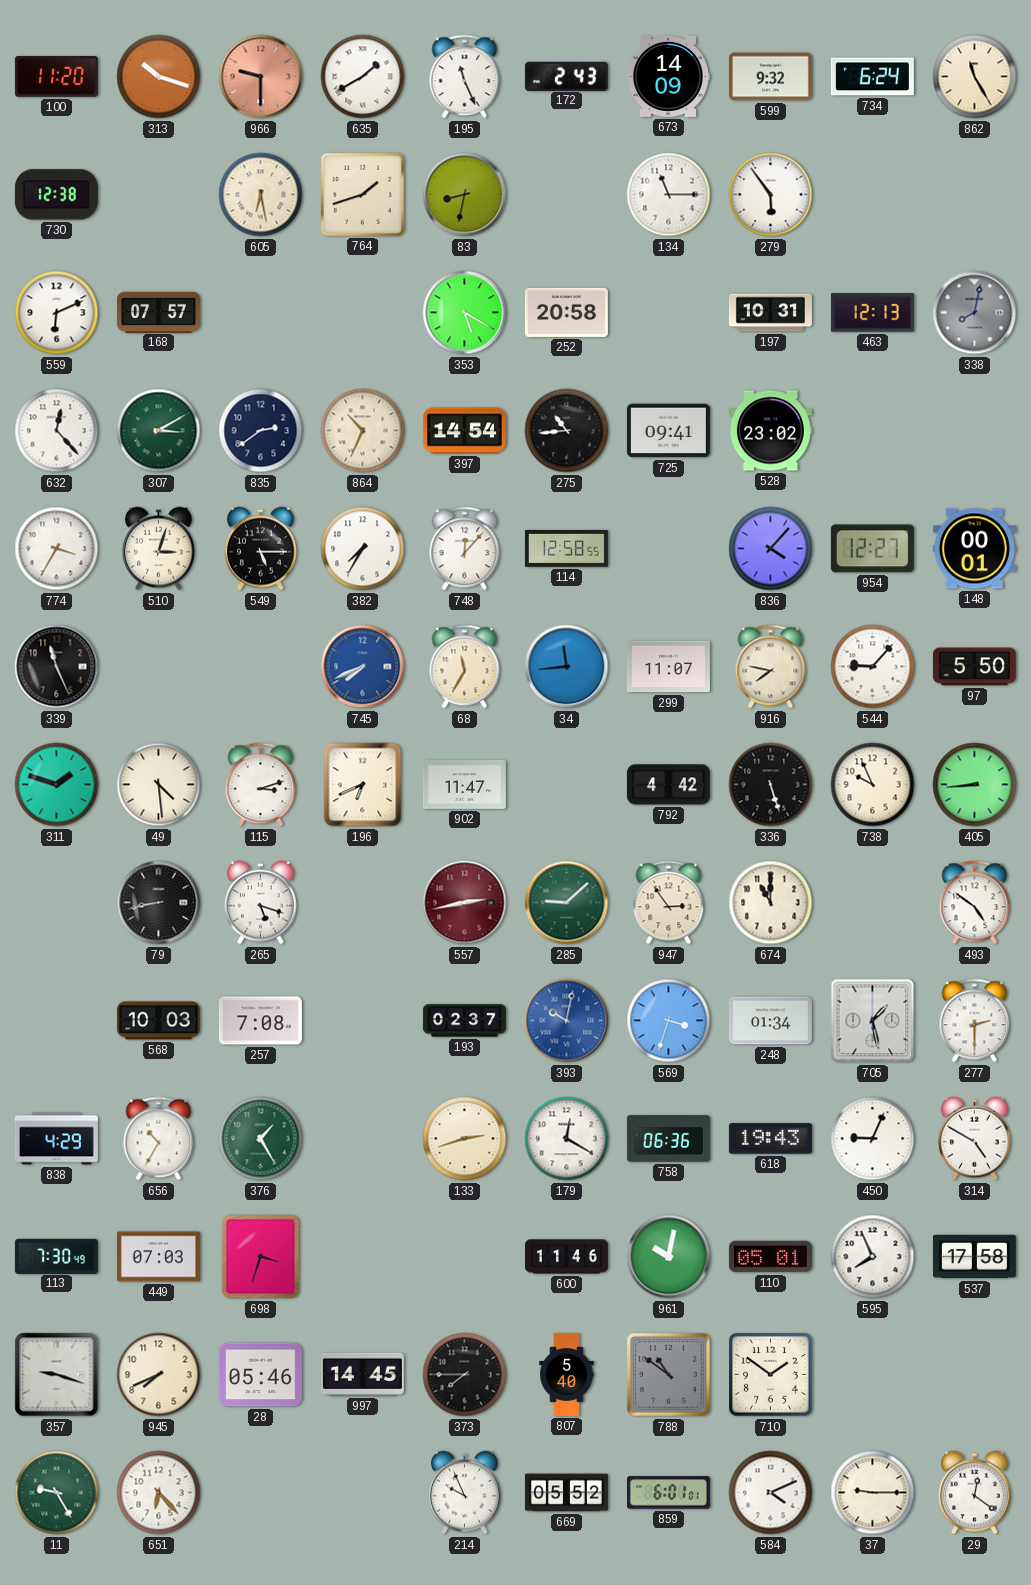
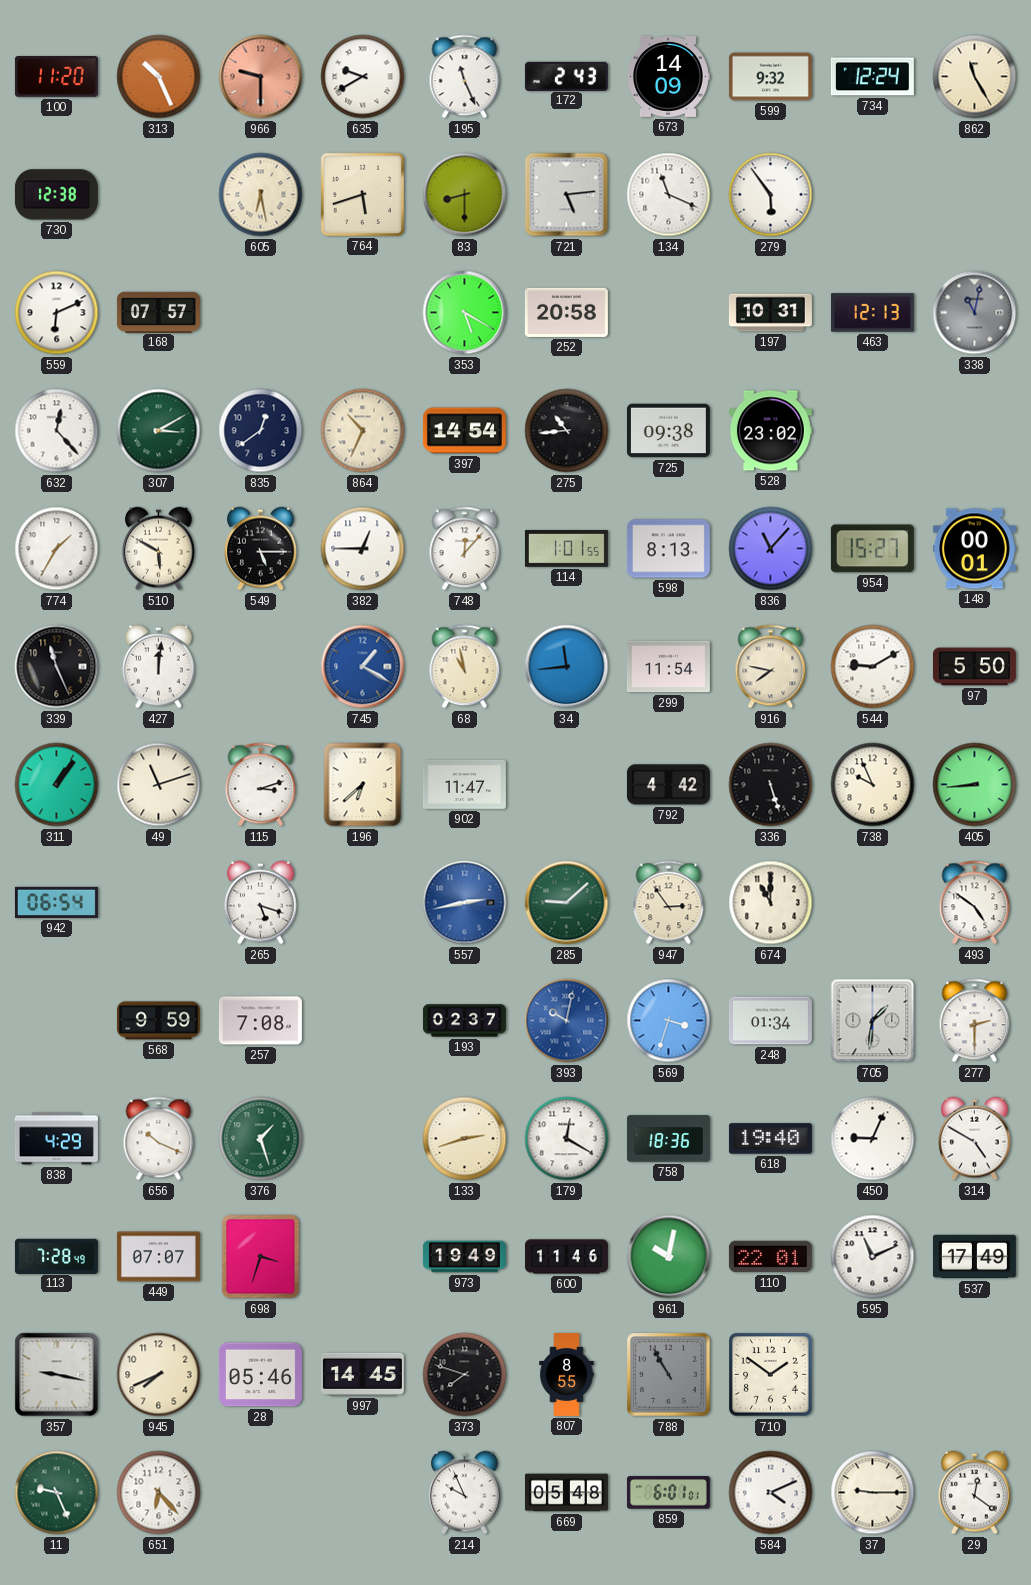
313: 10:18 -> 10:26
635: 1:40 -> 9:40
734: 6:24 -> 12:24
764: 1:42 -> 5:42
83: 8:32 -> 8:30
721: none -> 5:14
134: 11:15 -> 11:19
338: 8:02 -> 11:02
835: 2:39 -> 12:39
725: 09:41 -> 09:38
774: 3:35 -> 1:35
510: 3:03 -> 5:50
382: 7:35 -> 12:45
114: 12:58 -> 1:01
598: none -> 8:13
836: 4:07 -> 11:07
954: 12:27 -> 15:27
427: none -> 12:01
745: 7:41 -> 1:20
68: 11:35 -> 10:58
299: 11:07 -> 11:54
544: 9:07 -> 9:10
311: 1:48 -> 1:06
49: 4:29 -> 11:12
196: 6:41 -> 6:38
942: none -> 06:54
79: 8:43 -> none
557 dial: burgundy -> blue
568: 10:03 -> 9:59
705: 1:28 -> 1:31
656: 10:35 -> 10:19
376: 1:25 -> 1:27
758: 06:36 -> 18:36
618: 19:43 -> 19:40
113: 7:30 -> 7:28
449: 07:03 -> 07:07
973: none -> 19:49
110: 05:01 -> 22:01
595: 7:56 -> 11:11
537: 17:58 -> 17:49
357: 9:18 -> 9:17
373: 7:45 -> 7:48
807: 5:40 -> 8:55
788: 10:51 -> 10:55
11: 9:25 -> 9:26
669: 05:52 -> 05:48
